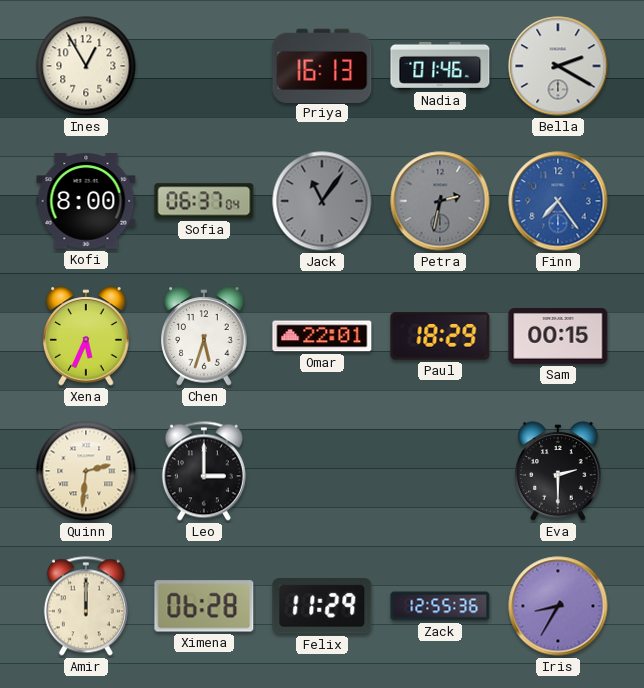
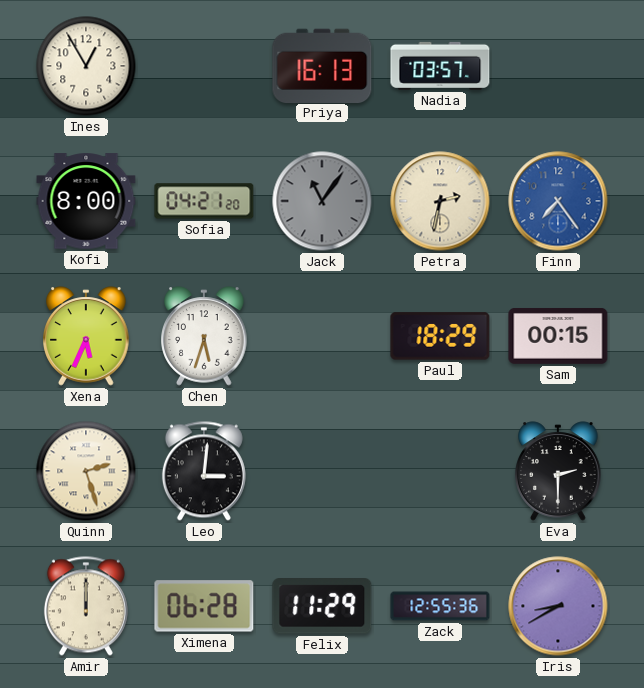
Nadia: 01:46 -> 03:57
Bella: 2:20 -> none
Sofia: 06:37 -> 04:21
Petra dial: grey -> cream
Omar: 22:01 -> none
Quinn: 2:31 -> 2:27
Leo: 3:00 -> 3:01
Iris: 8:35 -> 8:40
